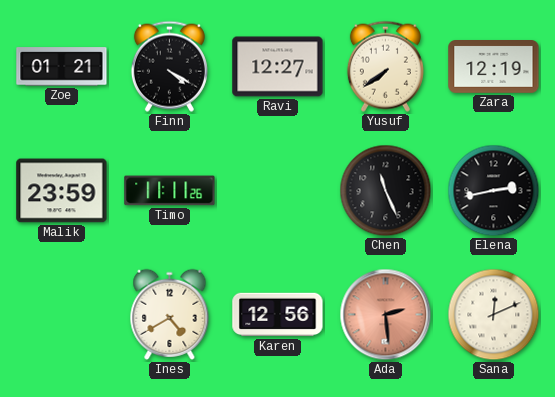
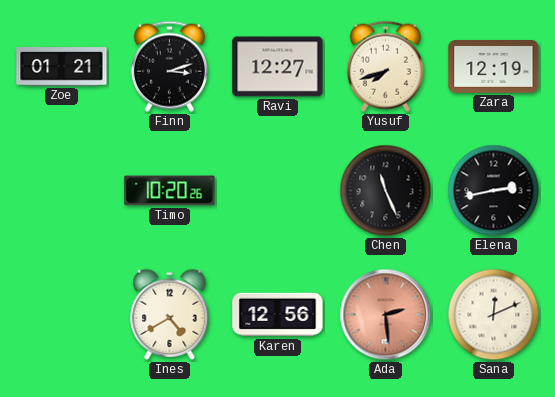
Finn: 4:20 -> 3:12
Yusuf: 7:39 -> 7:42
Malik: 23:59 -> none
Timo: 11:11 -> 10:20
